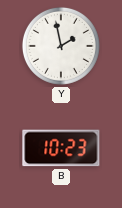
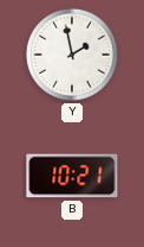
B: 10:23 -> 10:21
